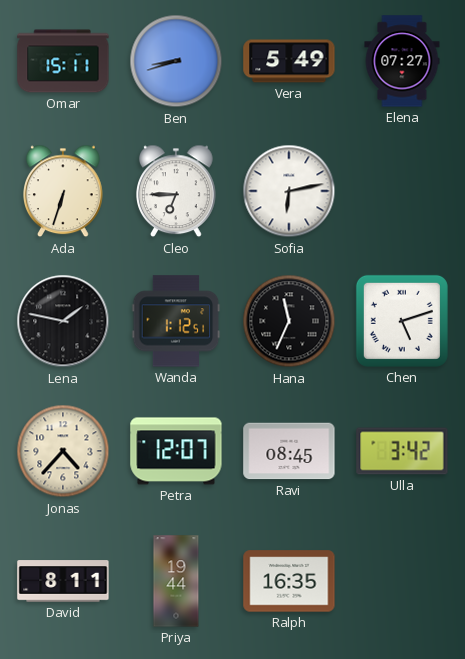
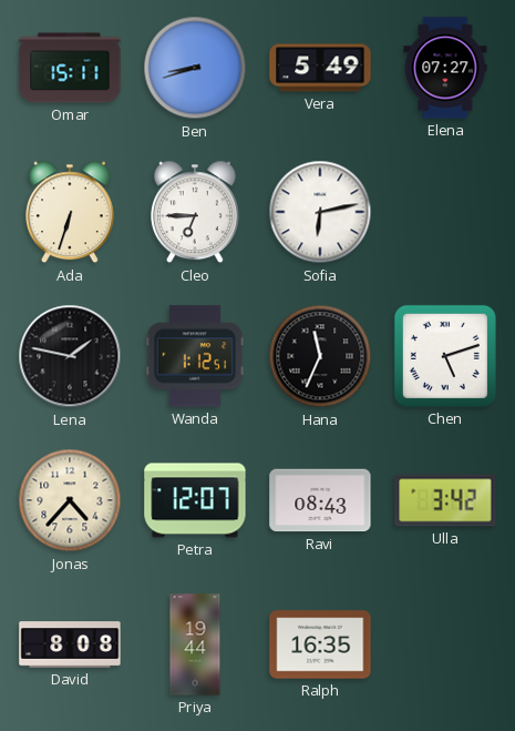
Ravi: 08:45 -> 08:43
David: 8:11 -> 8:08
